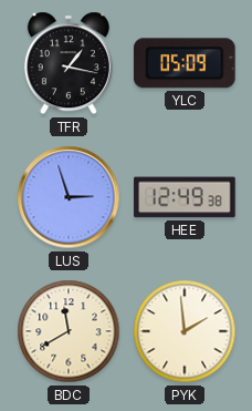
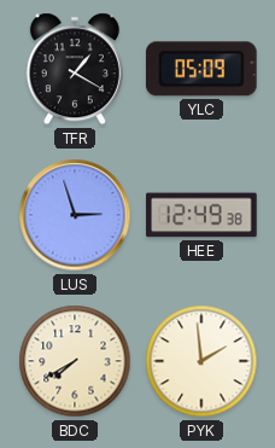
TFR: 1:17 -> 1:20
BDC: 11:40 -> 7:40
